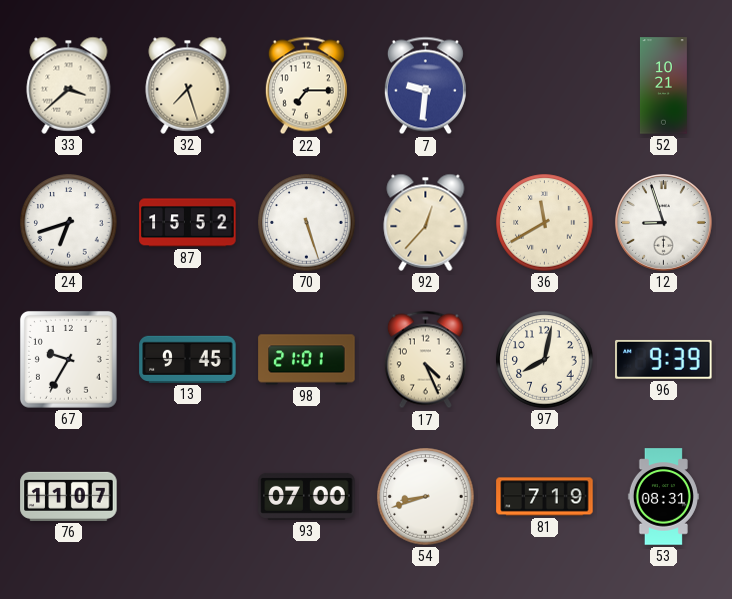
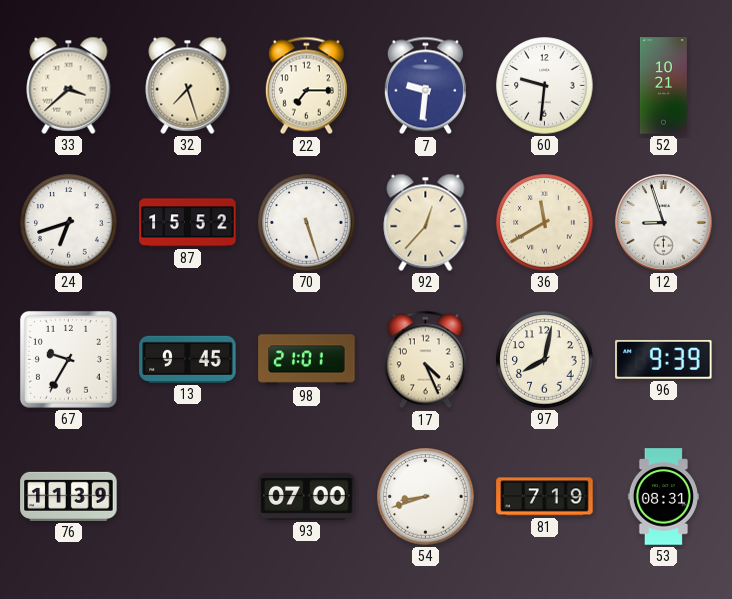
60: none -> 9:31
76: 11:07 -> 11:39
